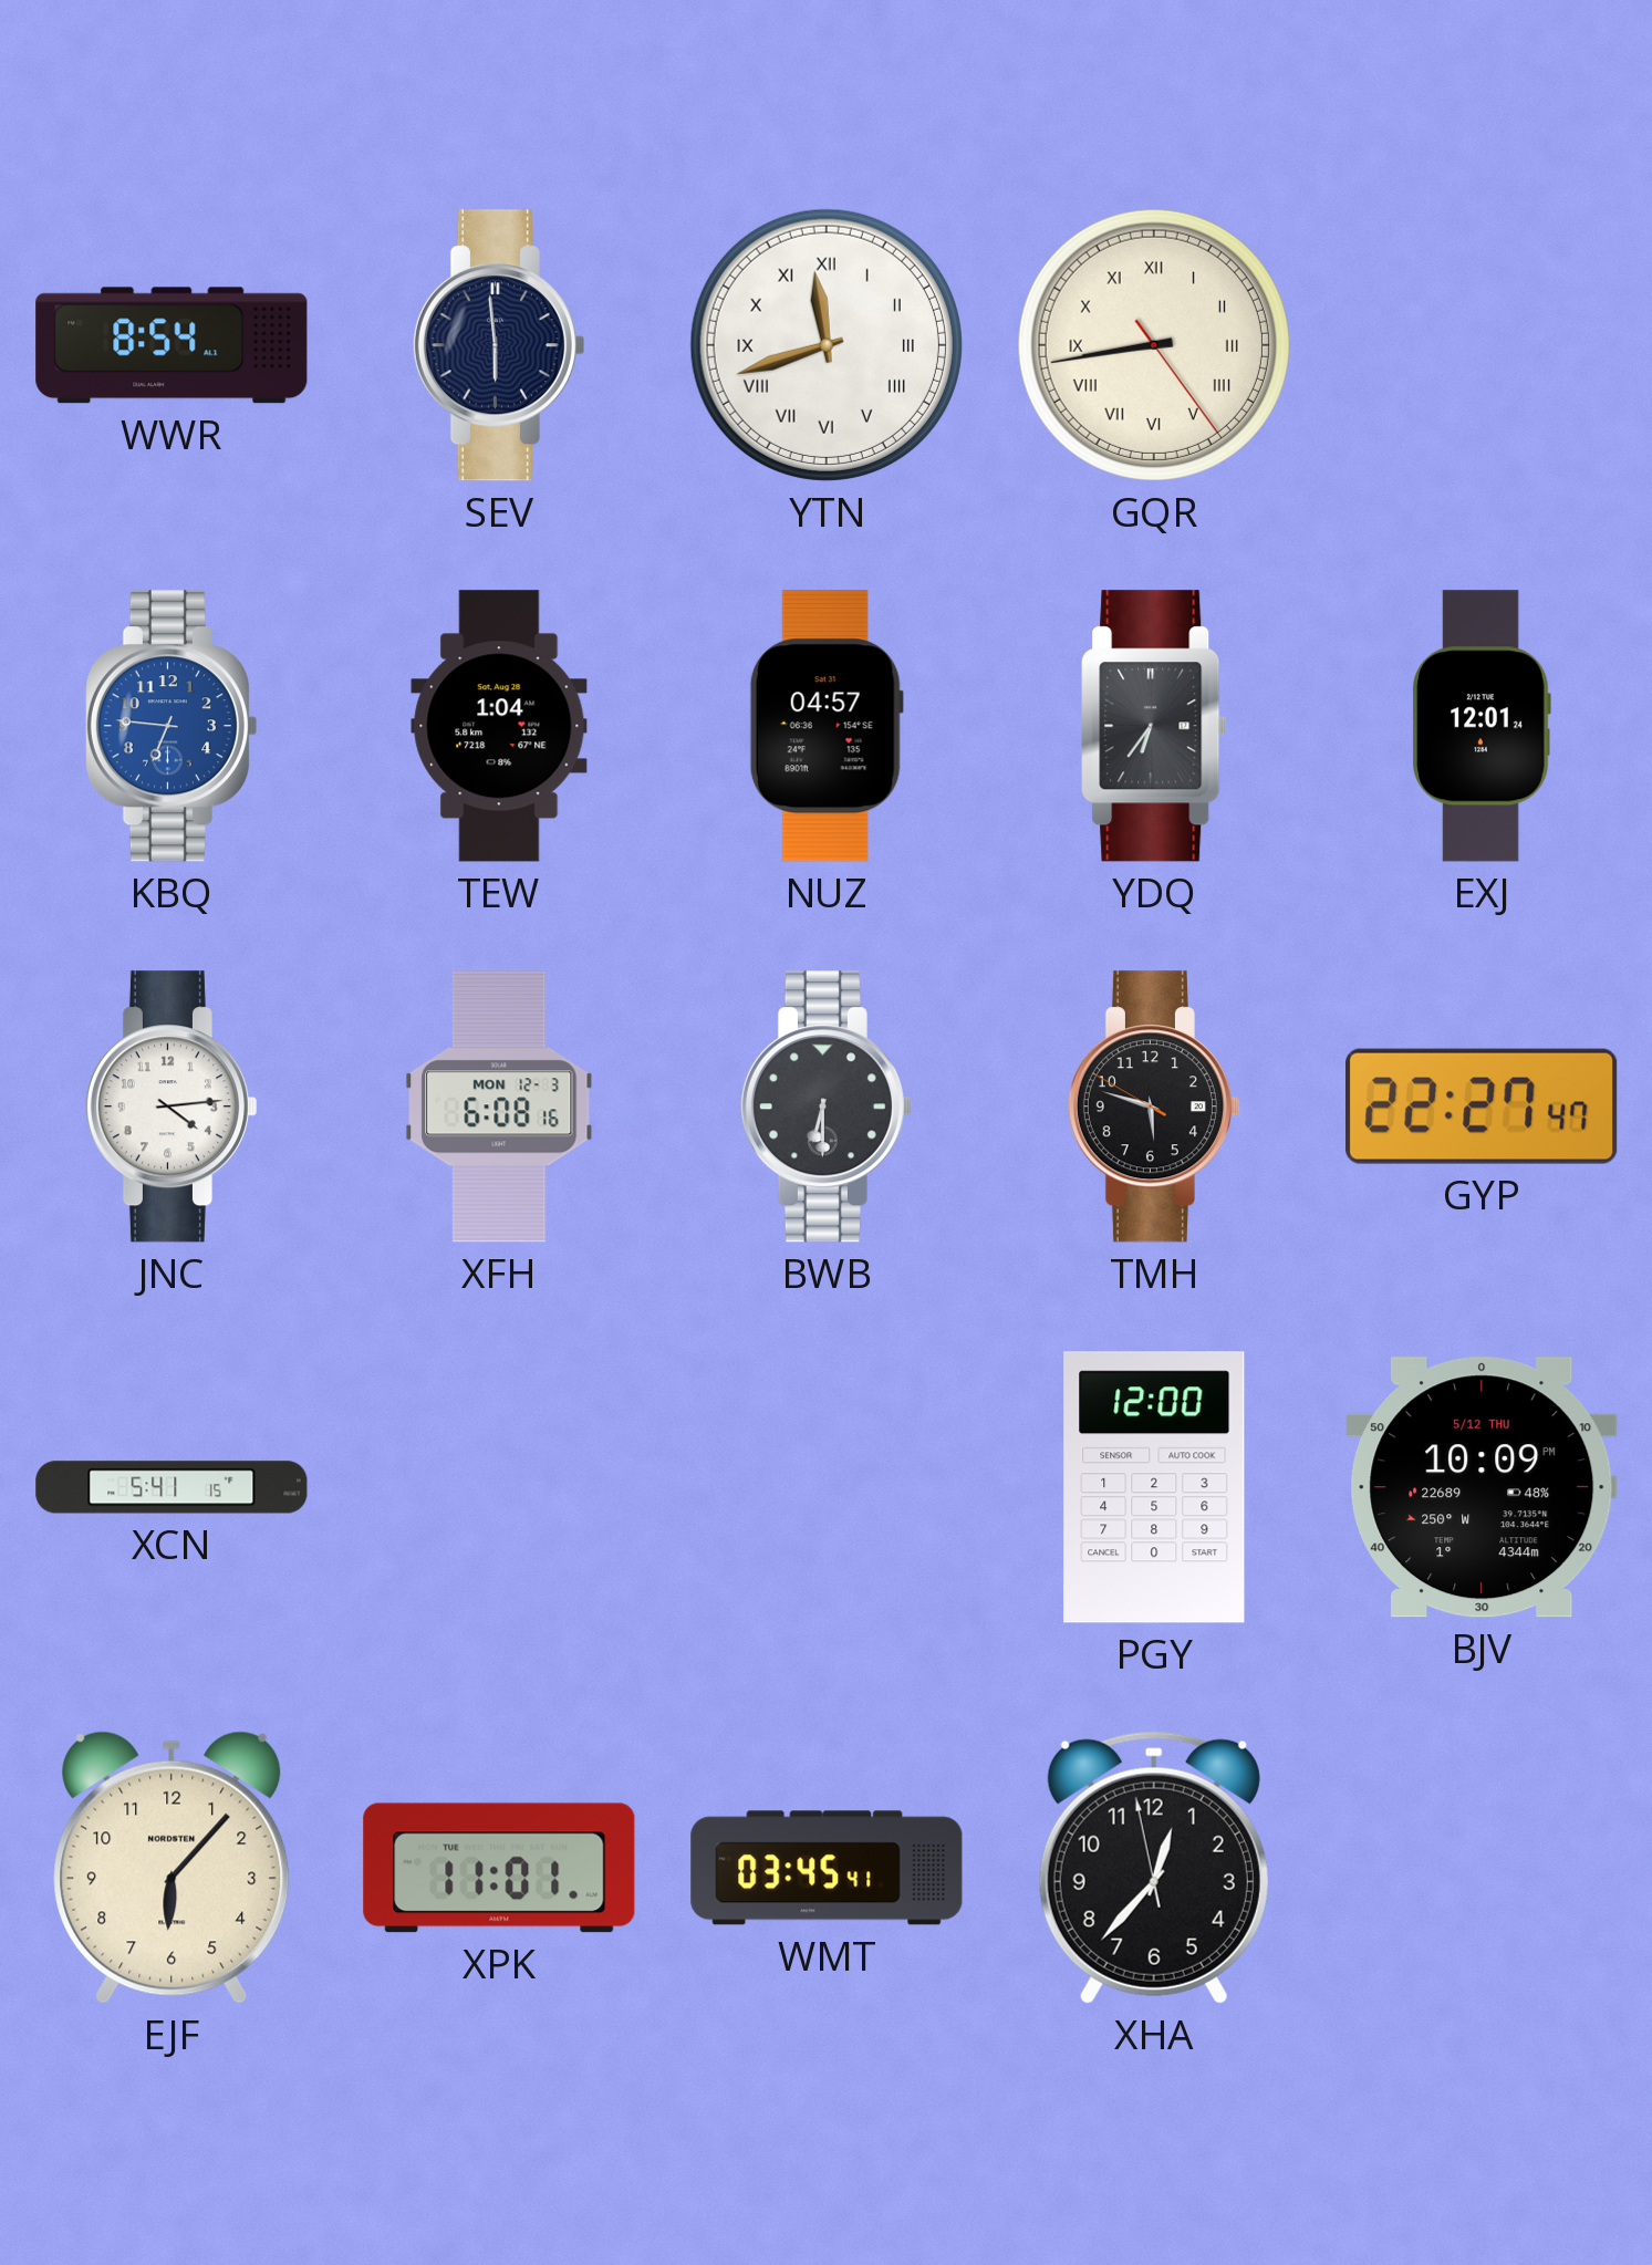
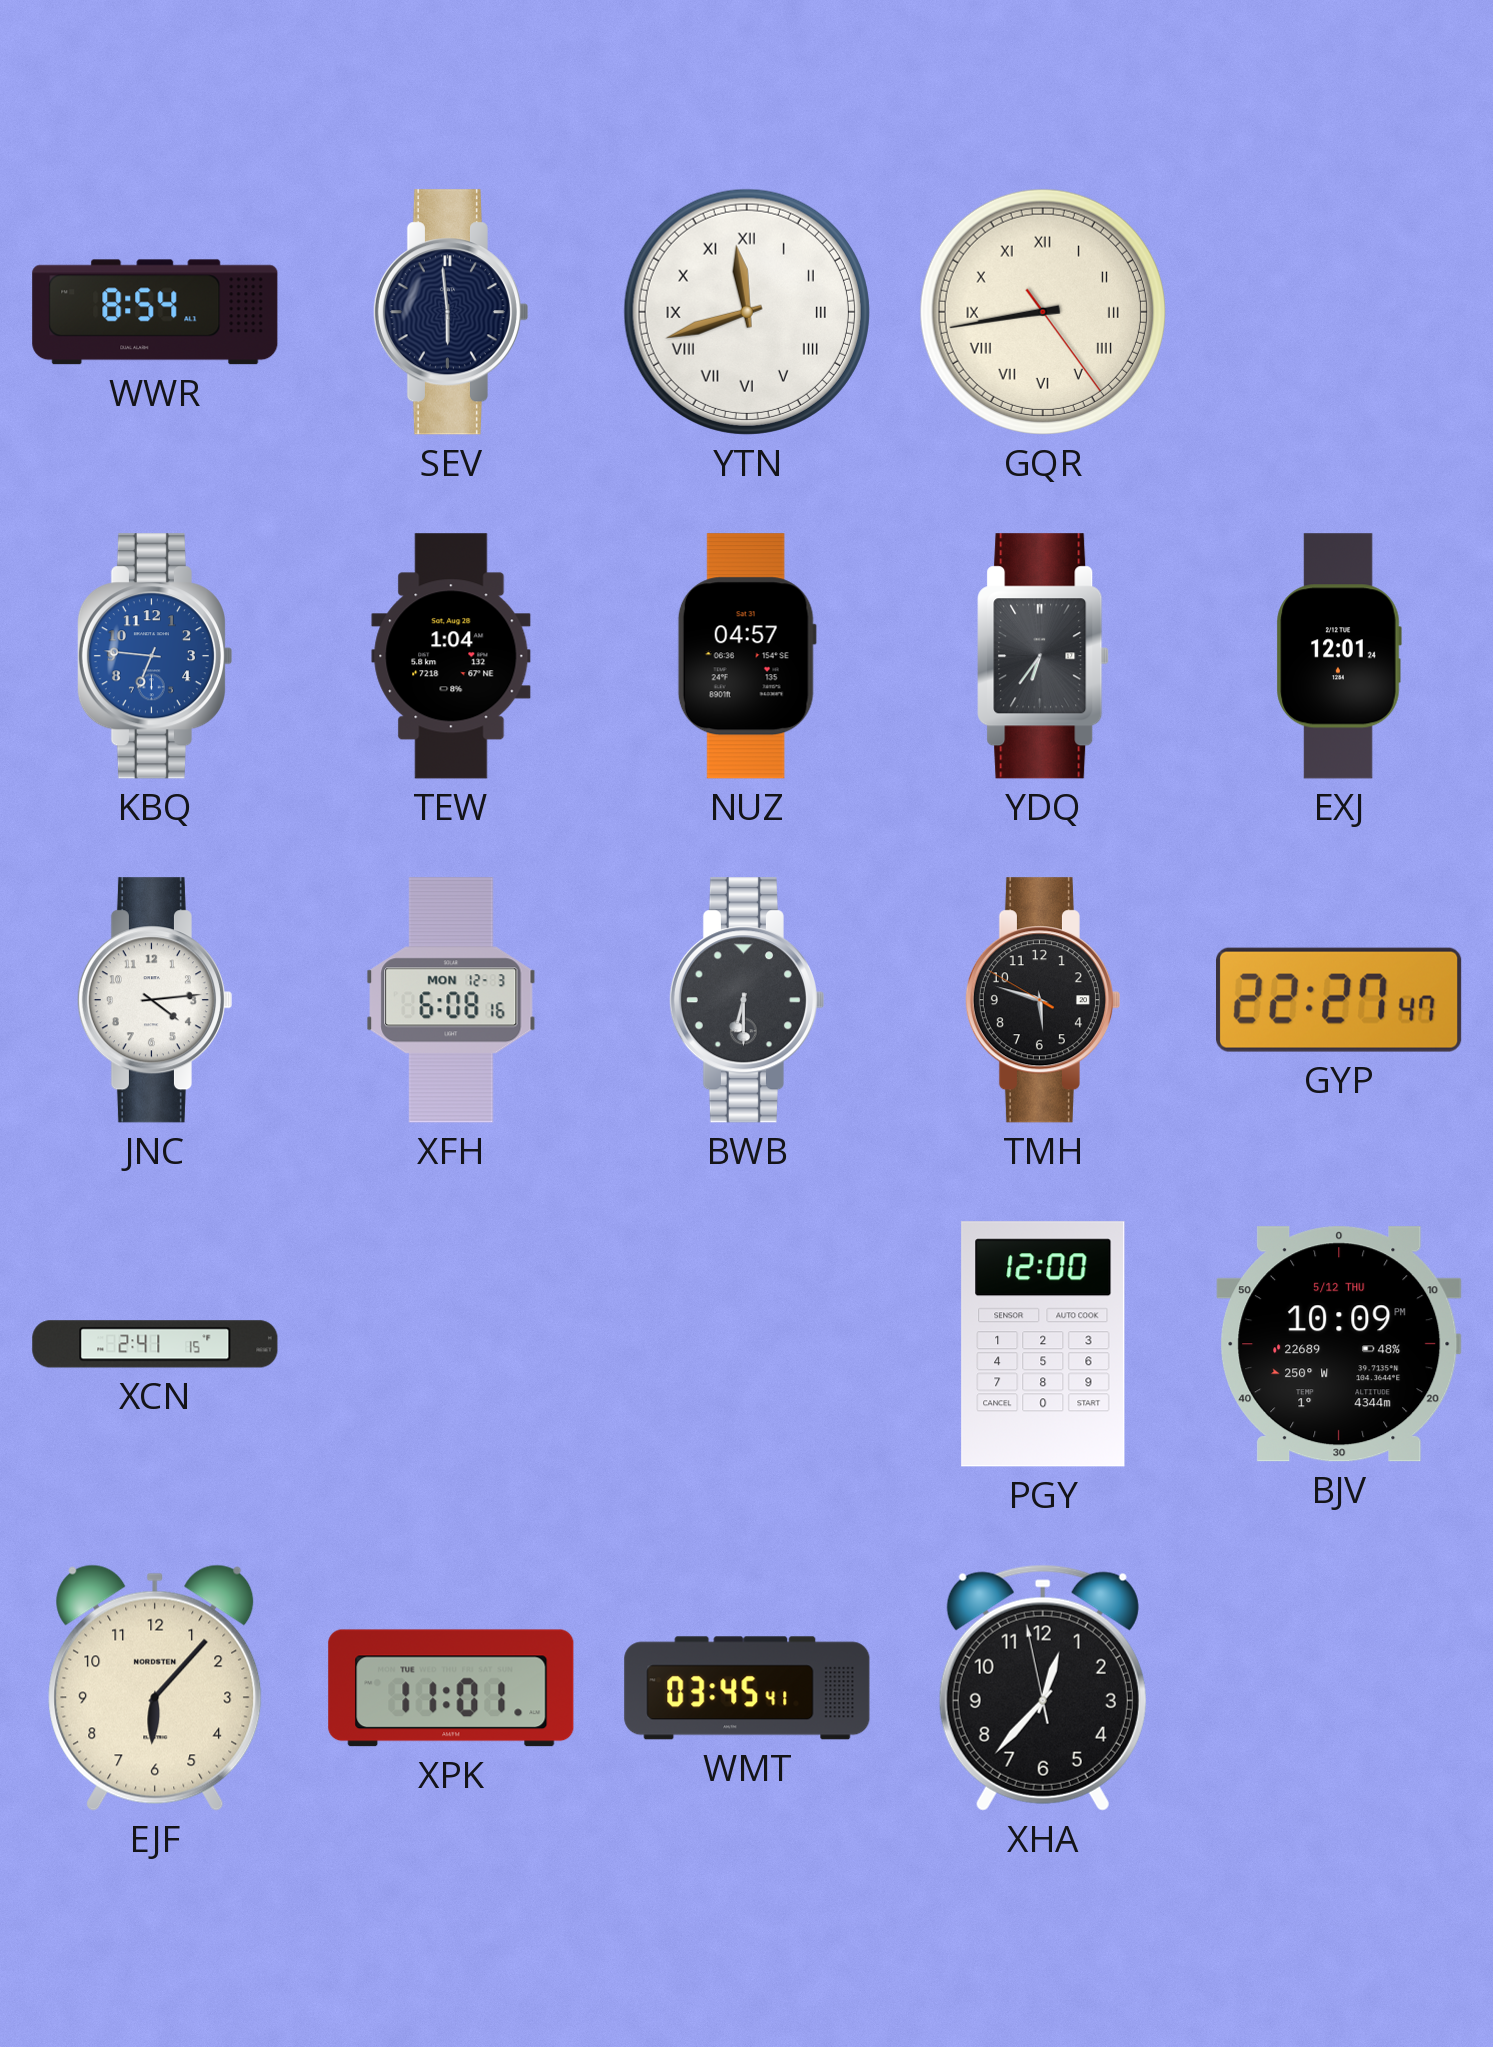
XCN: 5:41 -> 2:41
